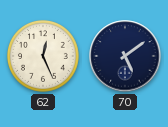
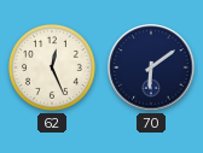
70: 5:09 -> 6:09
